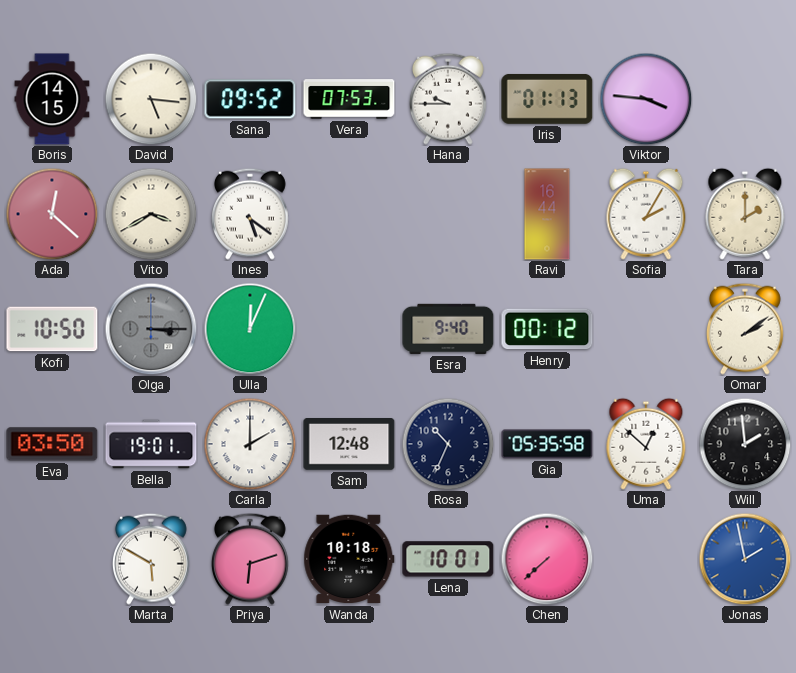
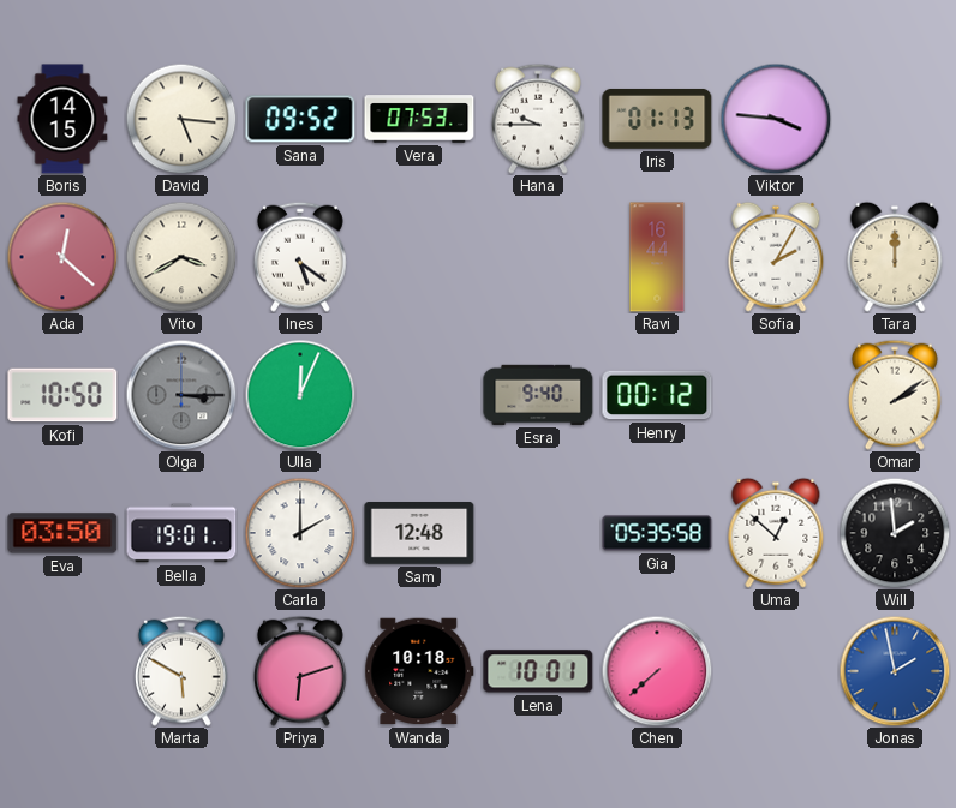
Tara: 2:00 -> 12:00
Rosa: 10:34 -> none
